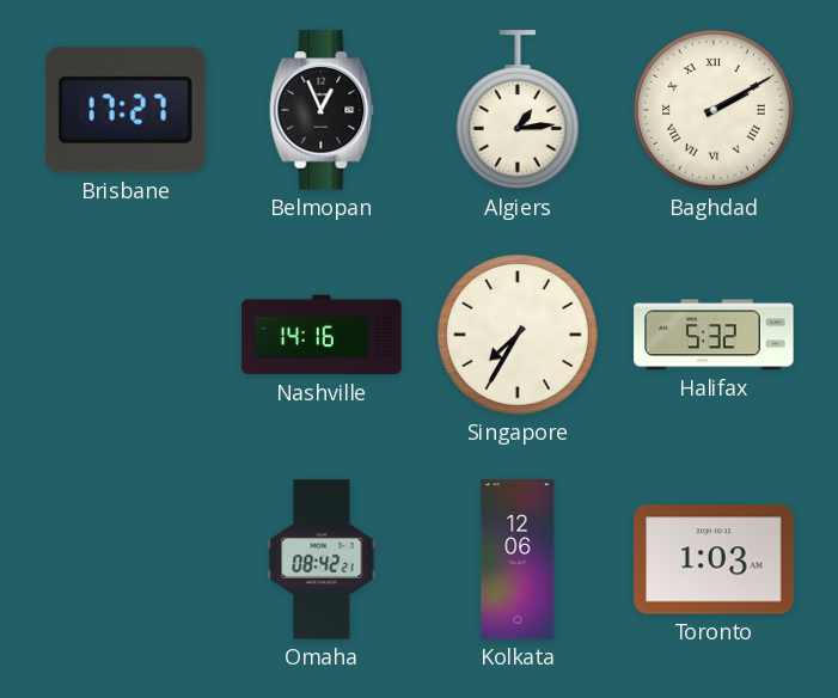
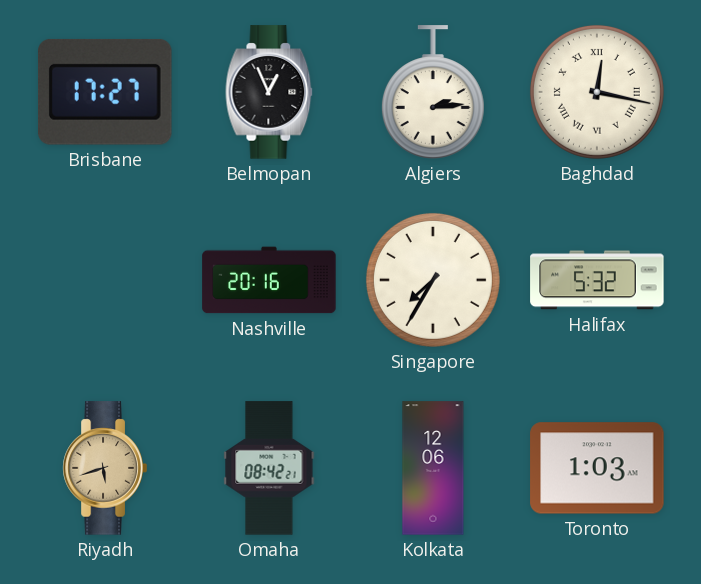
Algiers: 1:14 -> 2:14
Baghdad: 2:10 -> 12:17
Nashville: 14:16 -> 20:16
Riyadh: none -> 5:42
